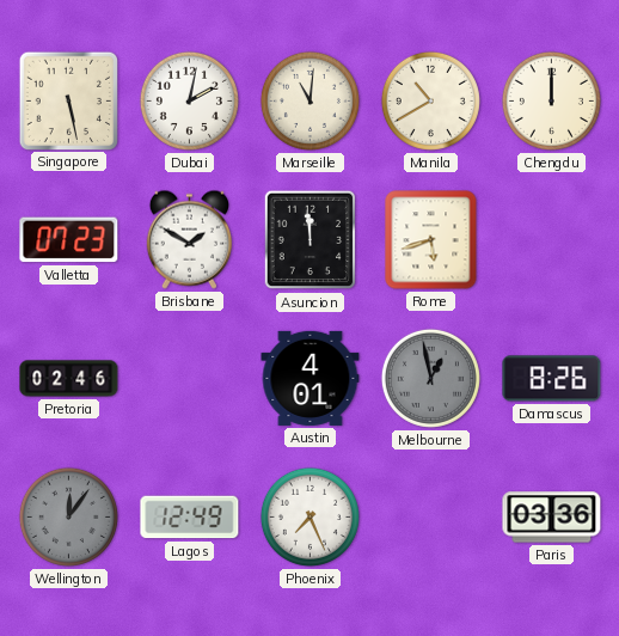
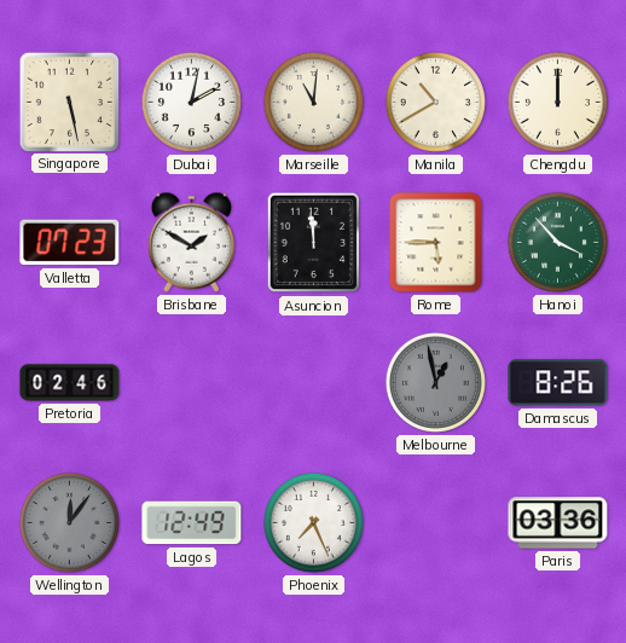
Rome: 5:42 -> 5:45
Hanoi: none -> 3:53
Austin: 4:01 -> none
